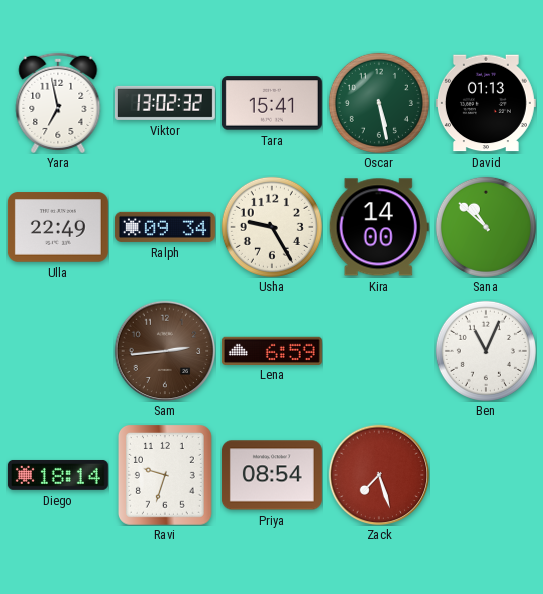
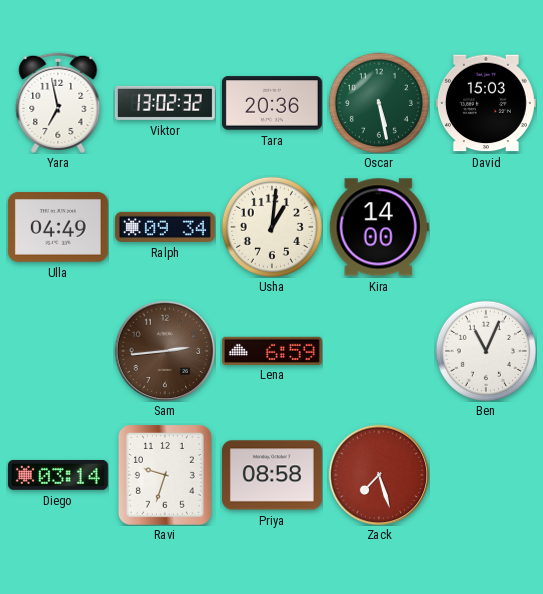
Tara: 15:41 -> 20:36
David: 01:13 -> 15:03
Ulla: 22:49 -> 04:49
Usha: 9:25 -> 1:01
Sana: 10:52 -> none
Diego: 18:14 -> 03:14
Priya: 08:54 -> 08:58
